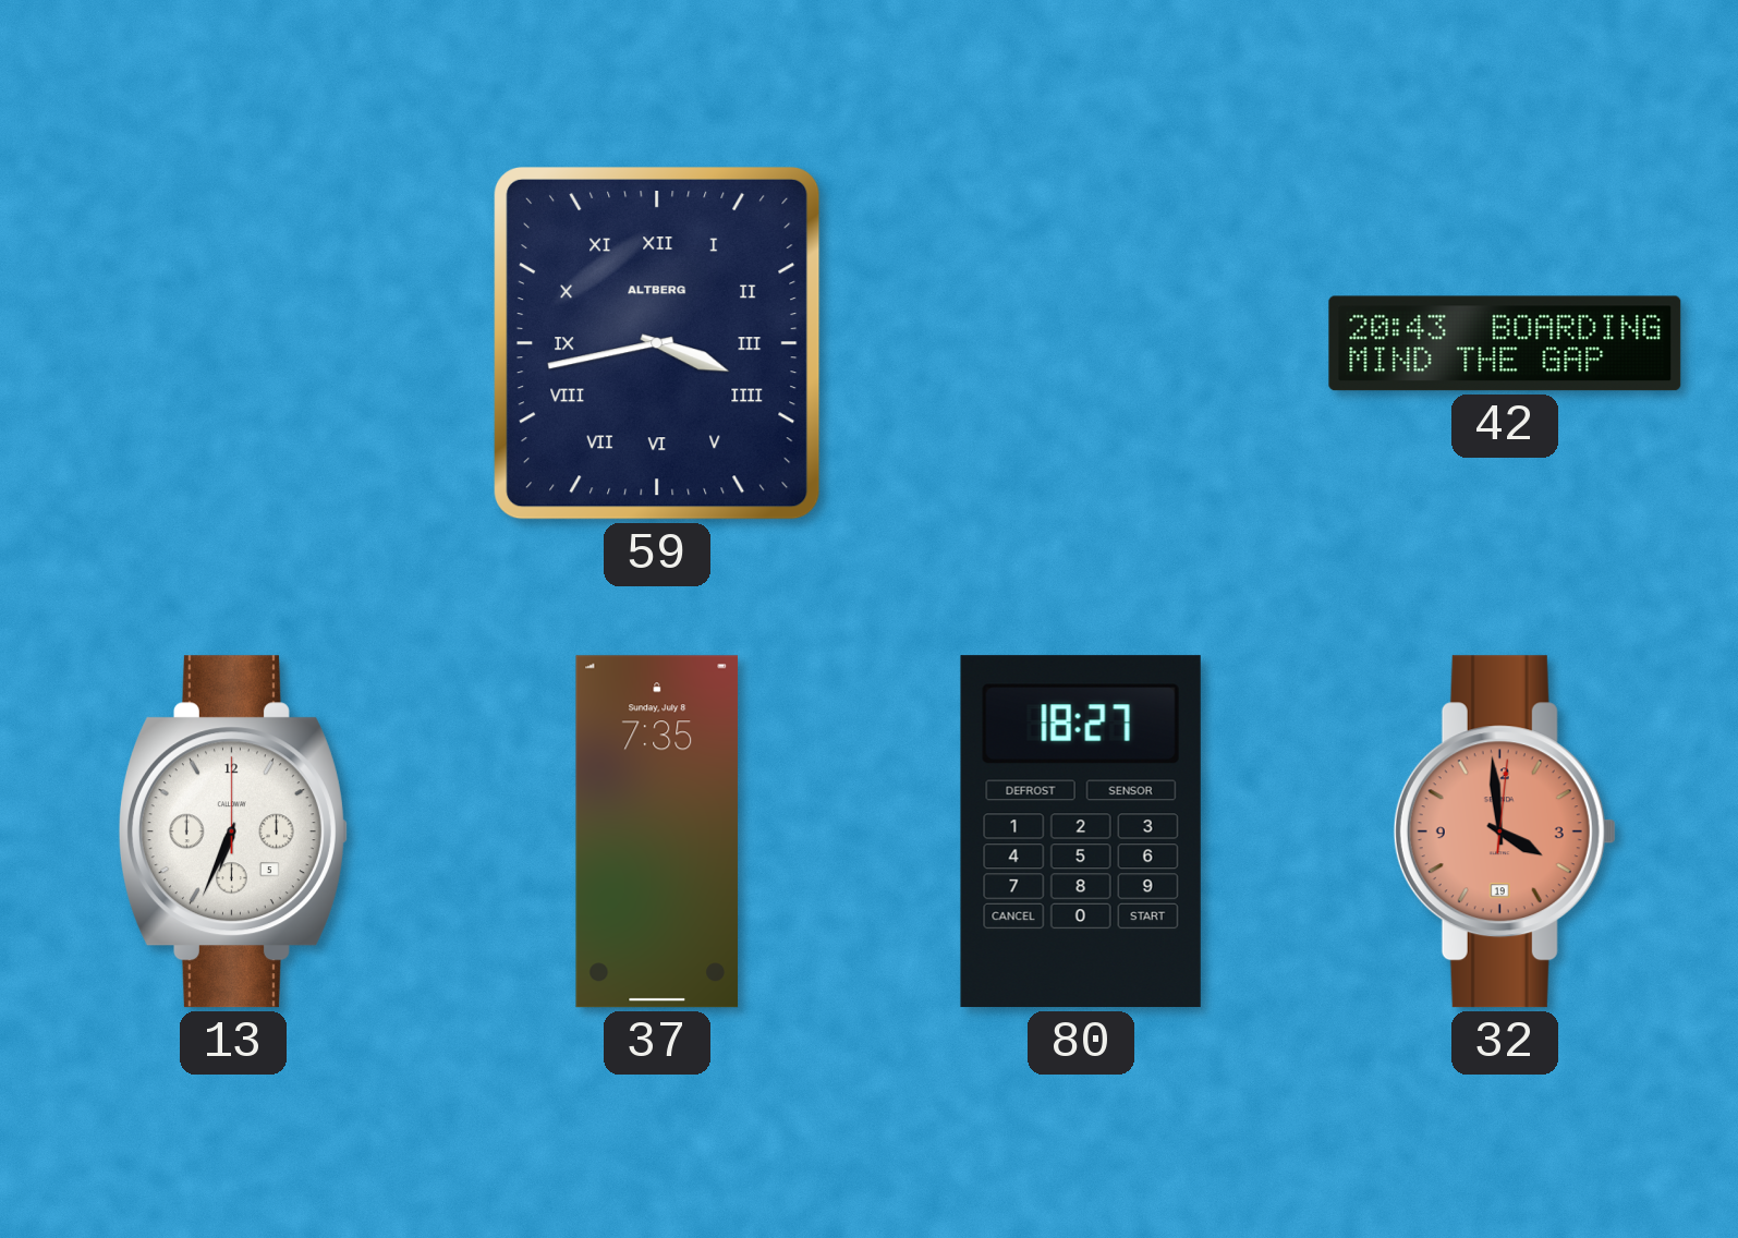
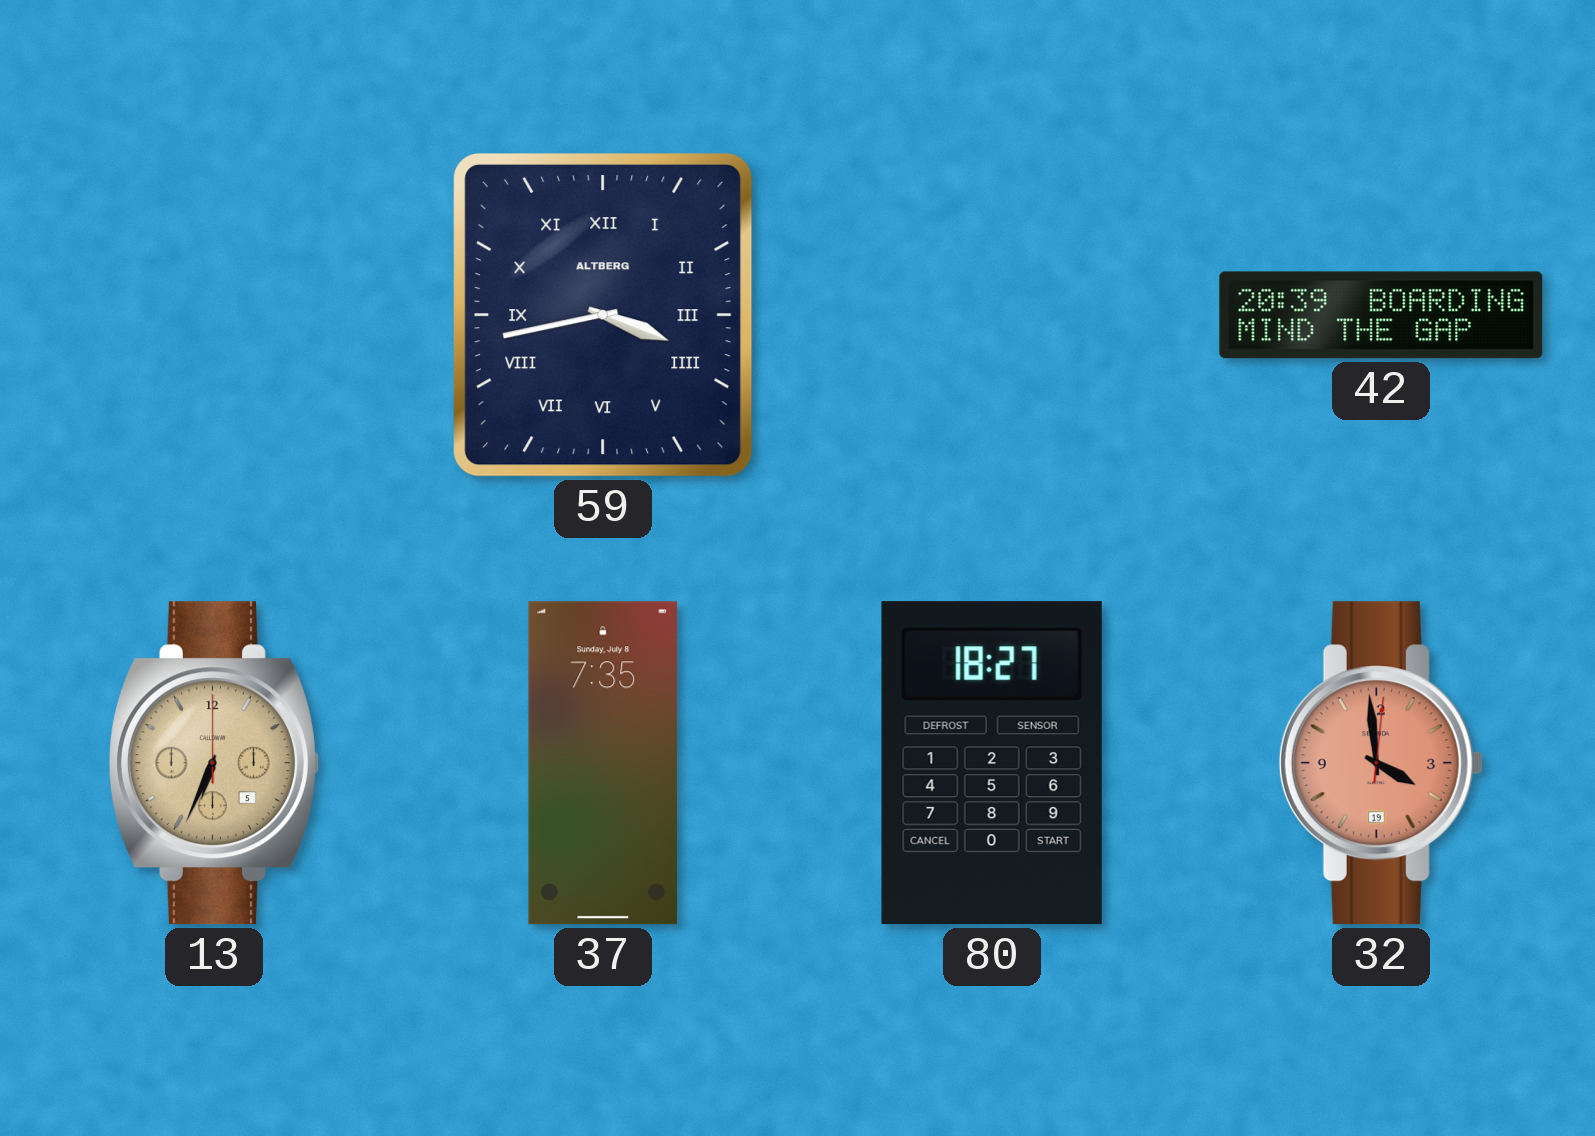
42: 20:43 -> 20:39
13 dial: white -> champagne
